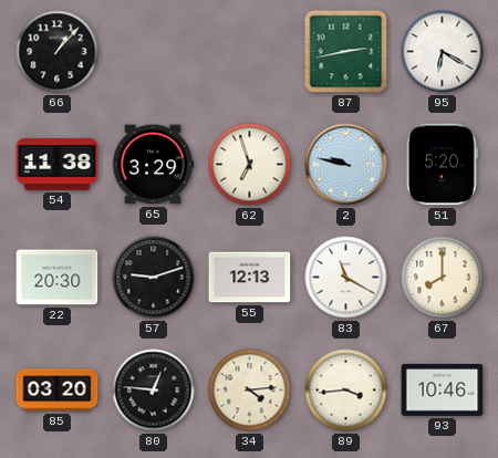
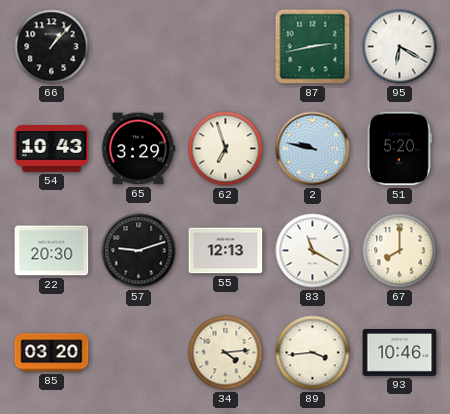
54: 11:38 -> 10:43
80: 12:46 -> none
